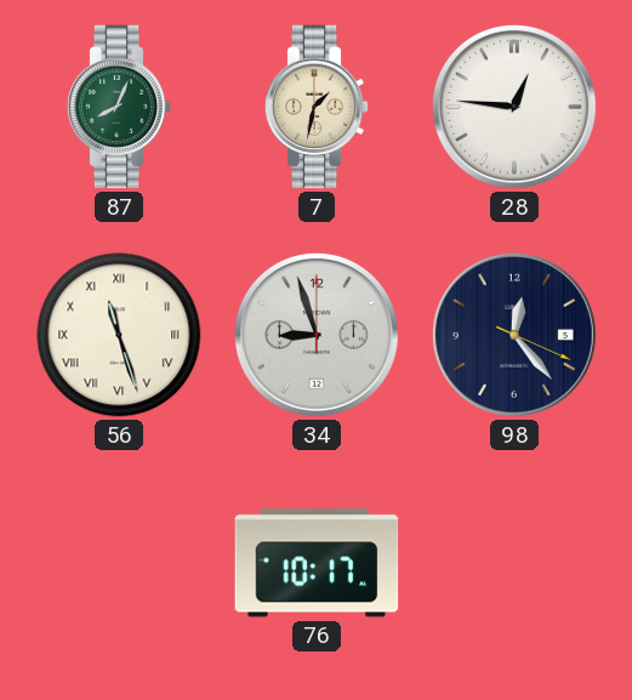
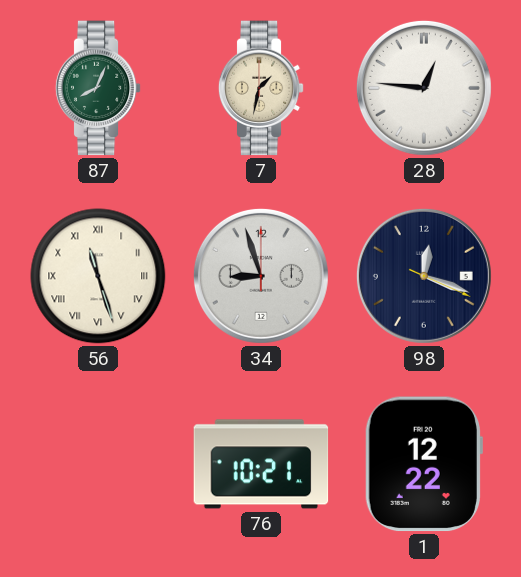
98: 12:23 -> 12:18
76: 10:17 -> 10:21
1: none -> 12:22
